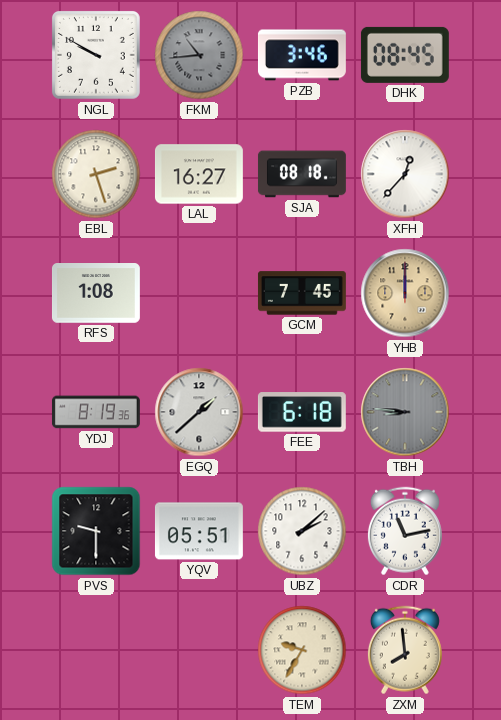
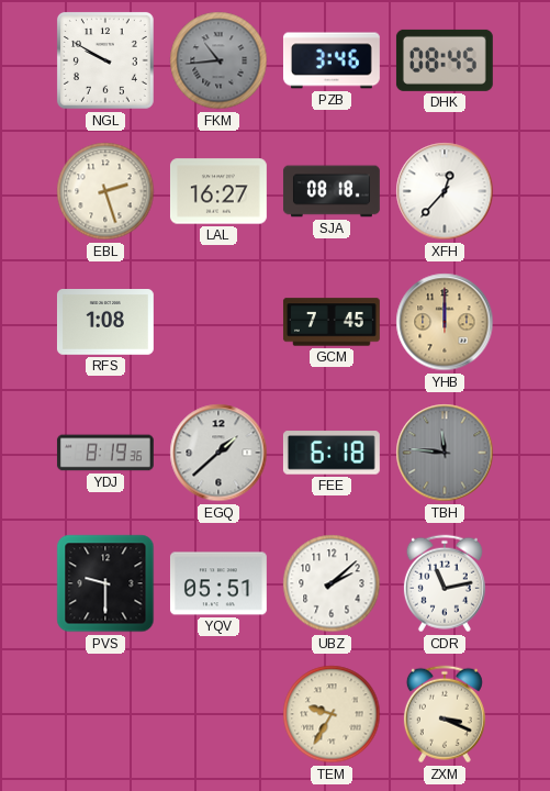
TBH: 8:46 -> 11:46
ZXM: 7:59 -> 3:19
